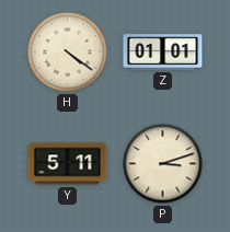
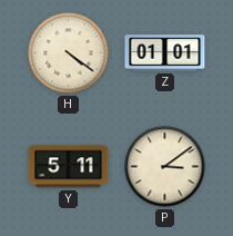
P: 3:12 -> 3:09
